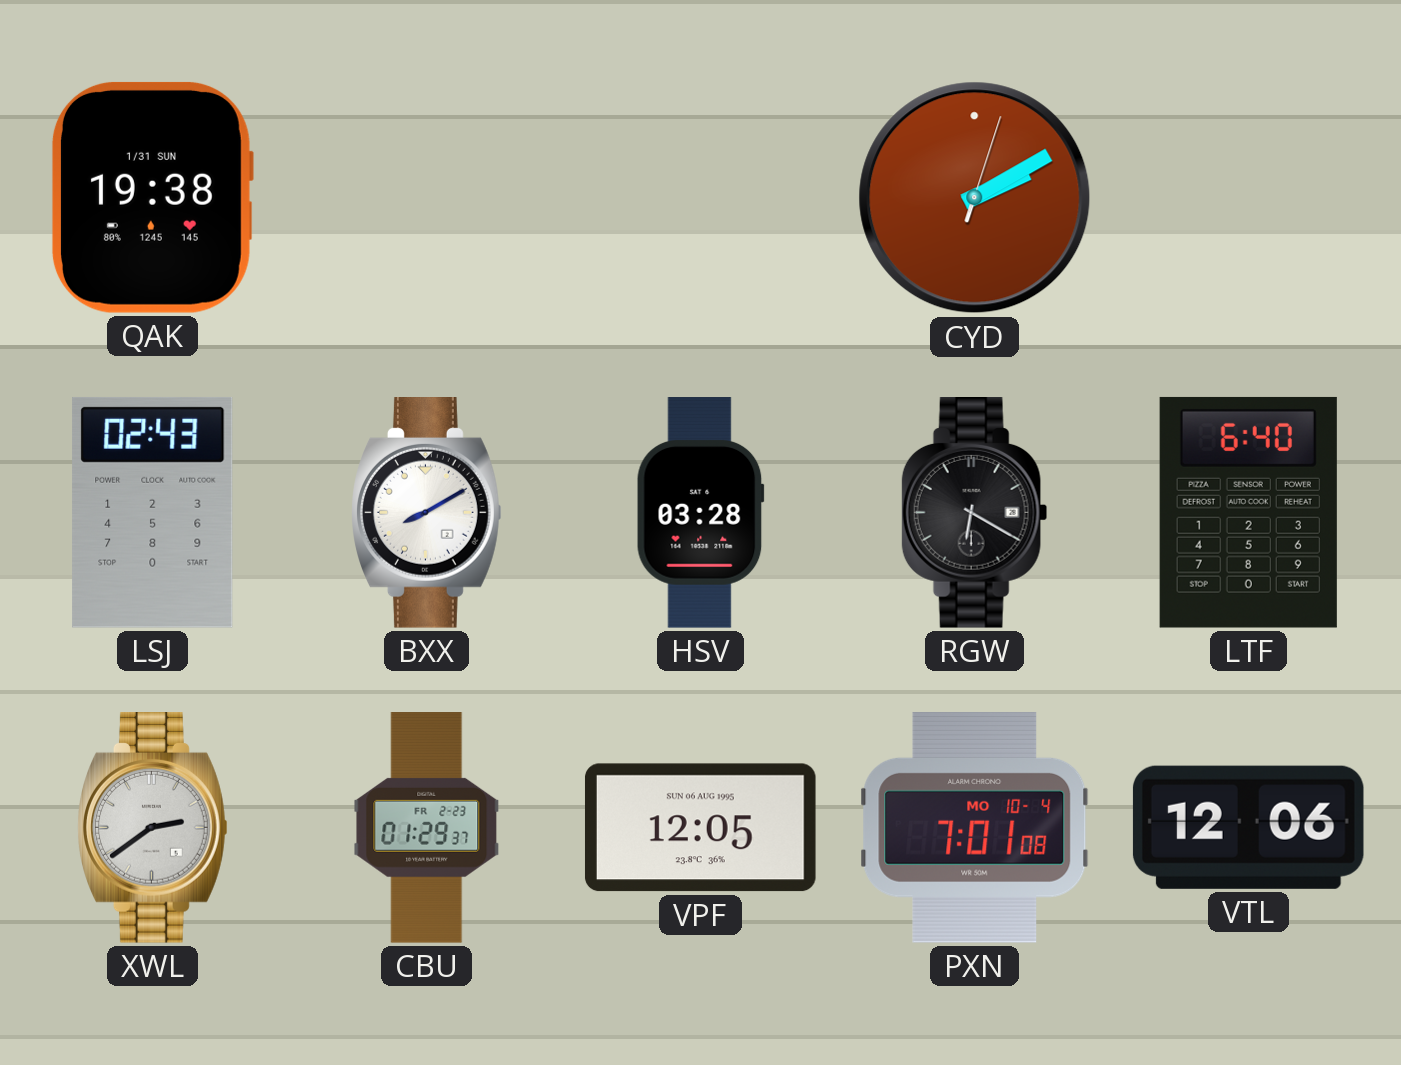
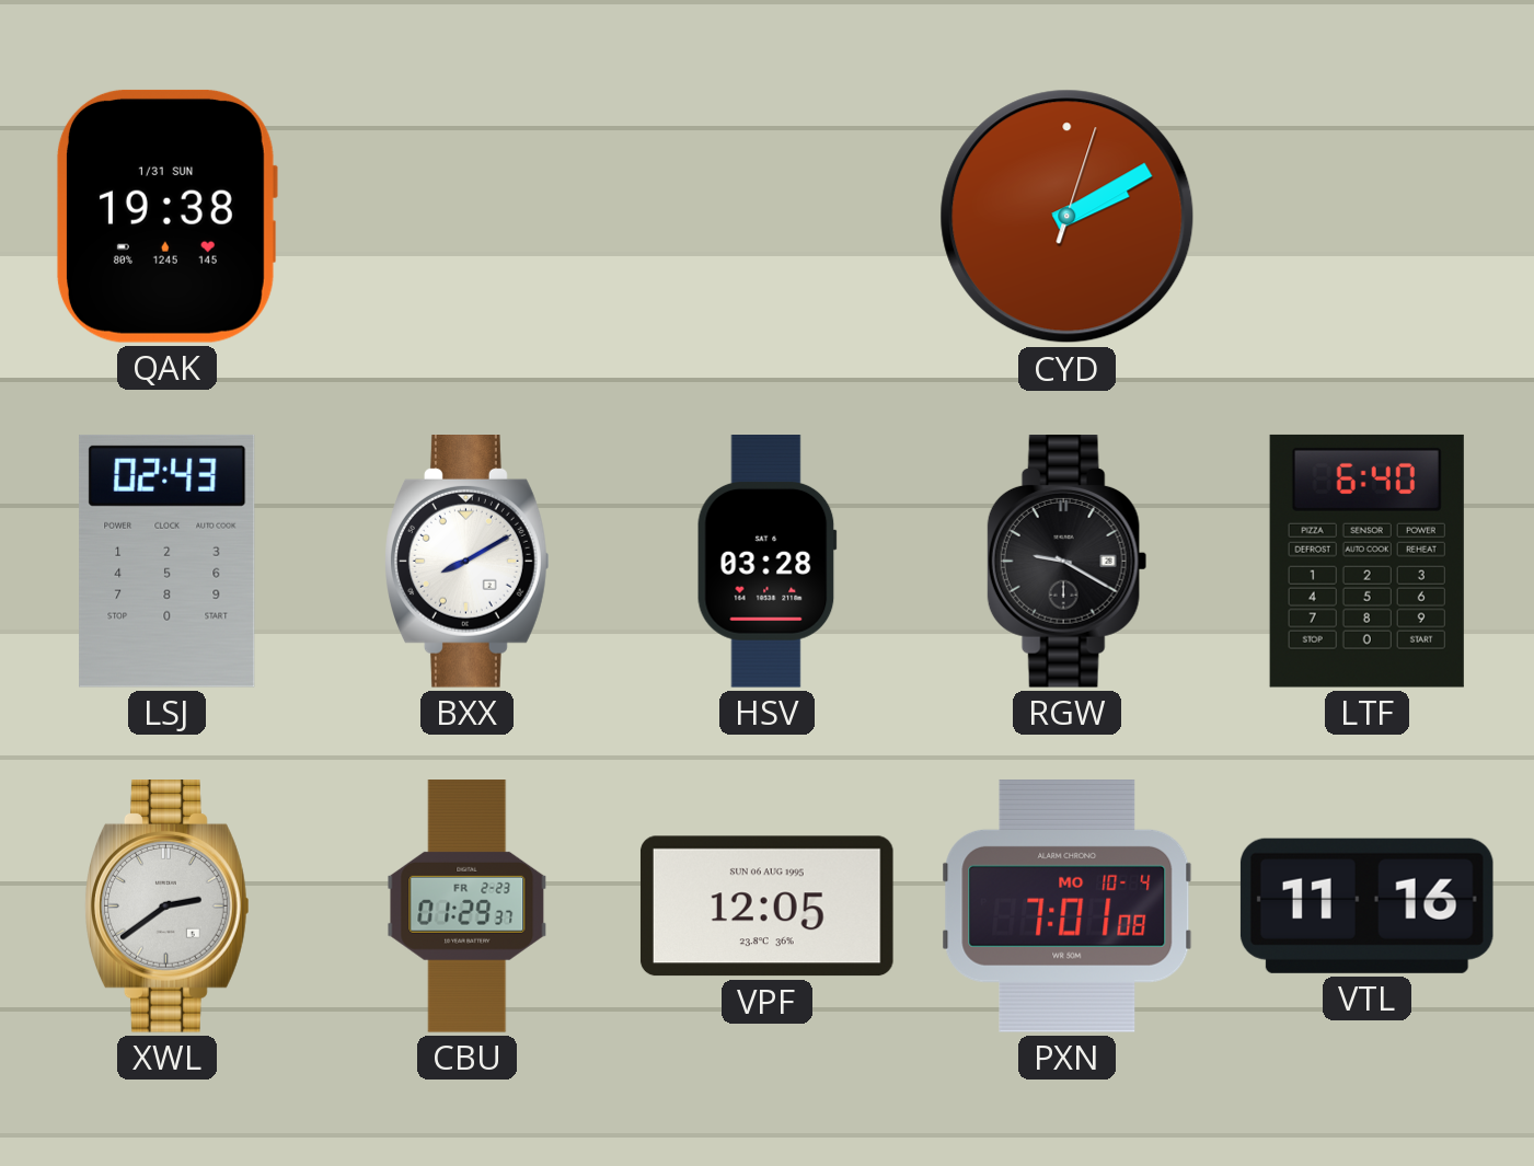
RGW: 6:20 -> 9:20
VTL: 12:06 -> 11:16
